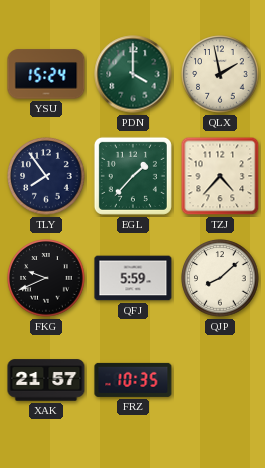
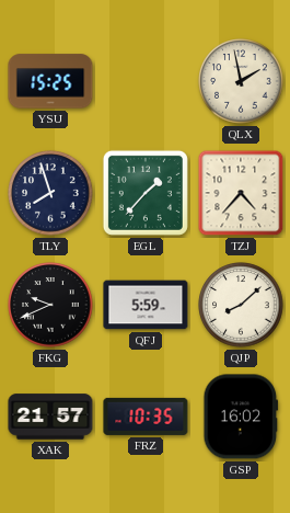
YSU: 15:24 -> 15:25
PDN: 4:00 -> none
TLY: 7:54 -> 7:57
GSP: none -> 16:02
